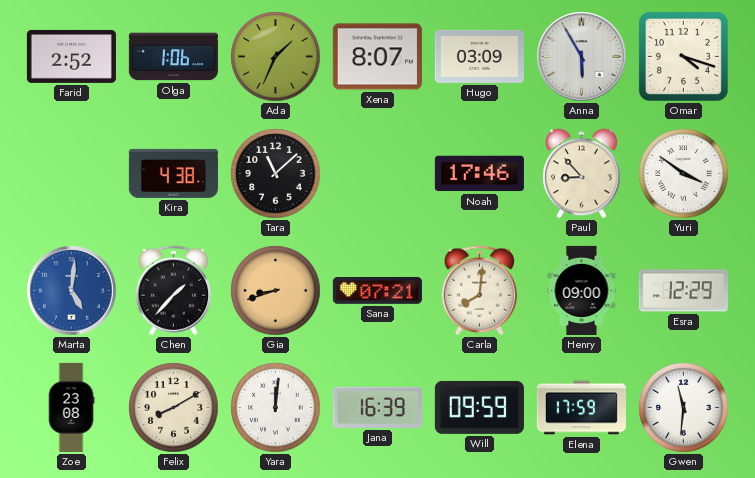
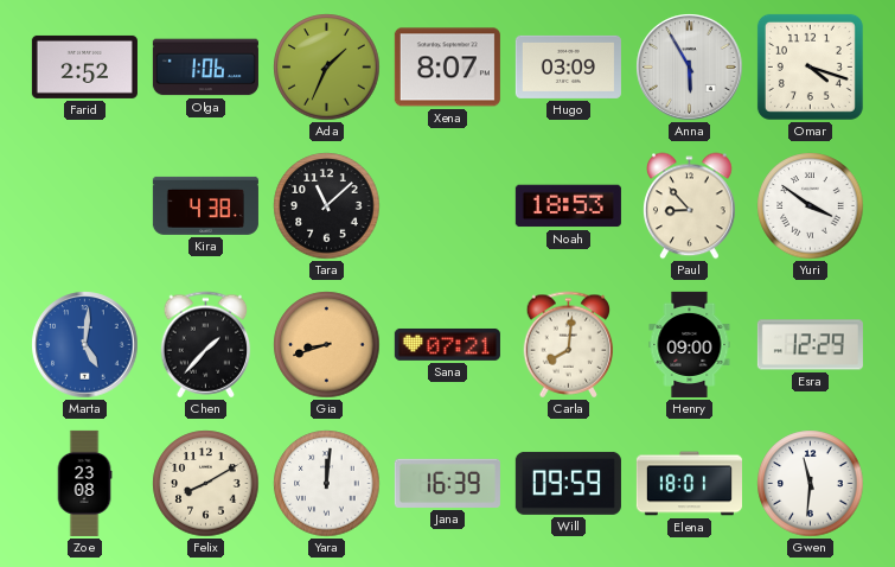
Noah: 17:46 -> 18:53
Elena: 17:59 -> 18:01
